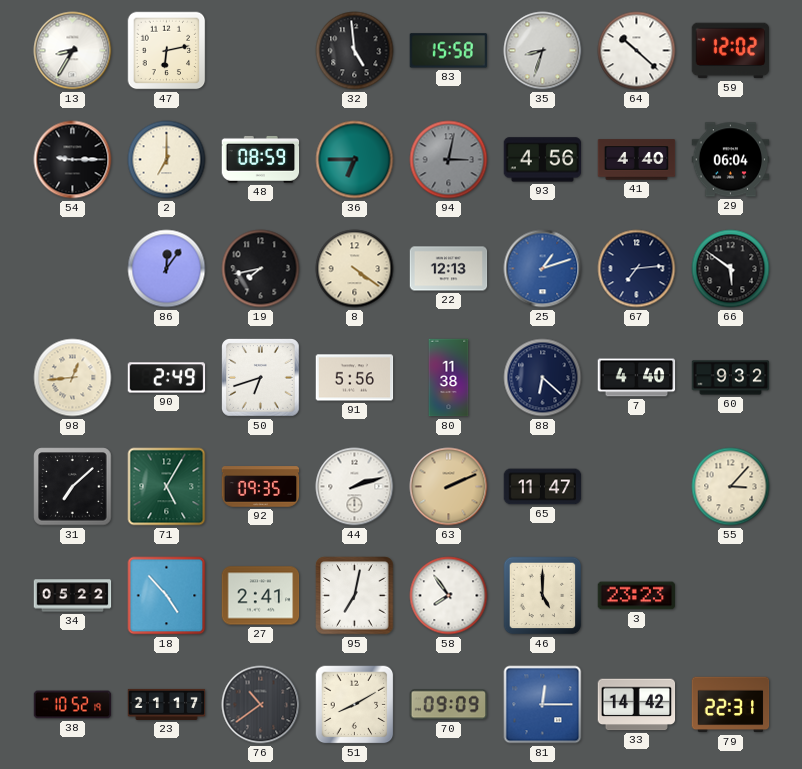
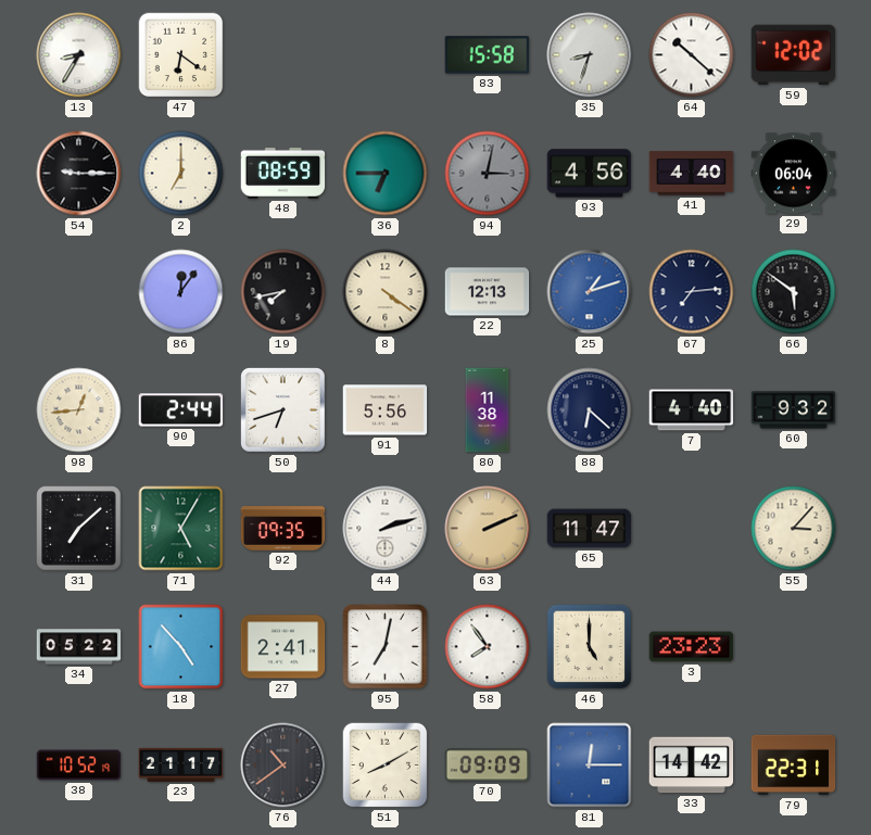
47: 6:13 -> 6:21
32: 4:59 -> none
90: 2:49 -> 2:44
